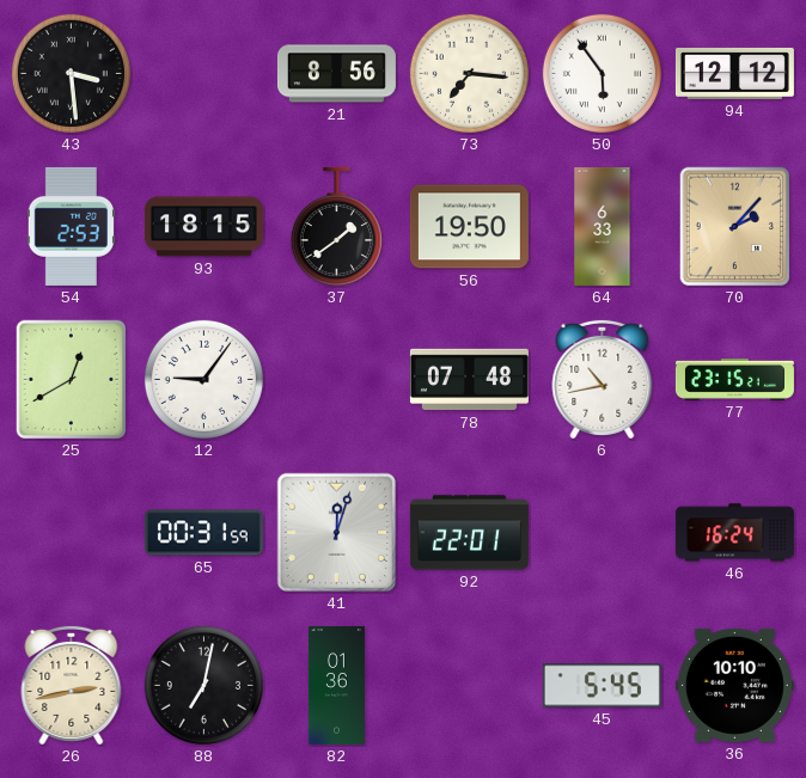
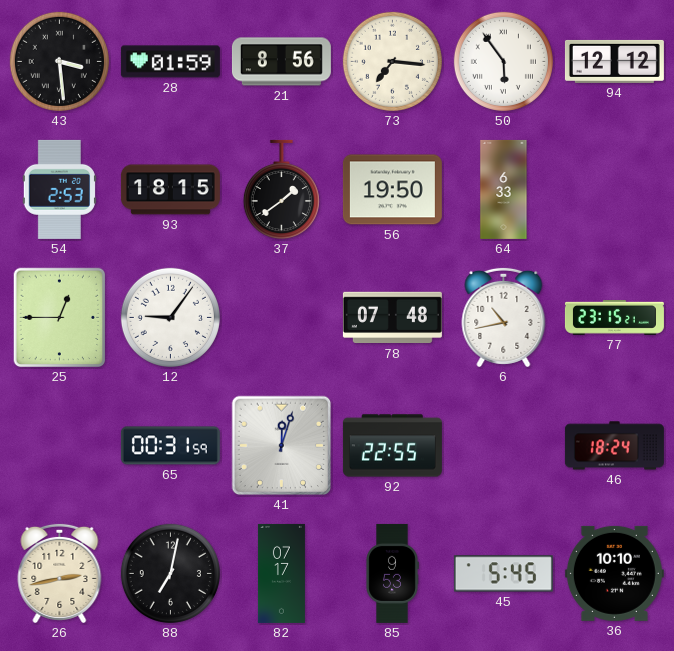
28: none -> 01:59
70: 2:07 -> none
25: 12:40 -> 12:45
92: 22:01 -> 22:55
46: 16:24 -> 18:24
82: 01:36 -> 07:17
85: none -> 9:53
